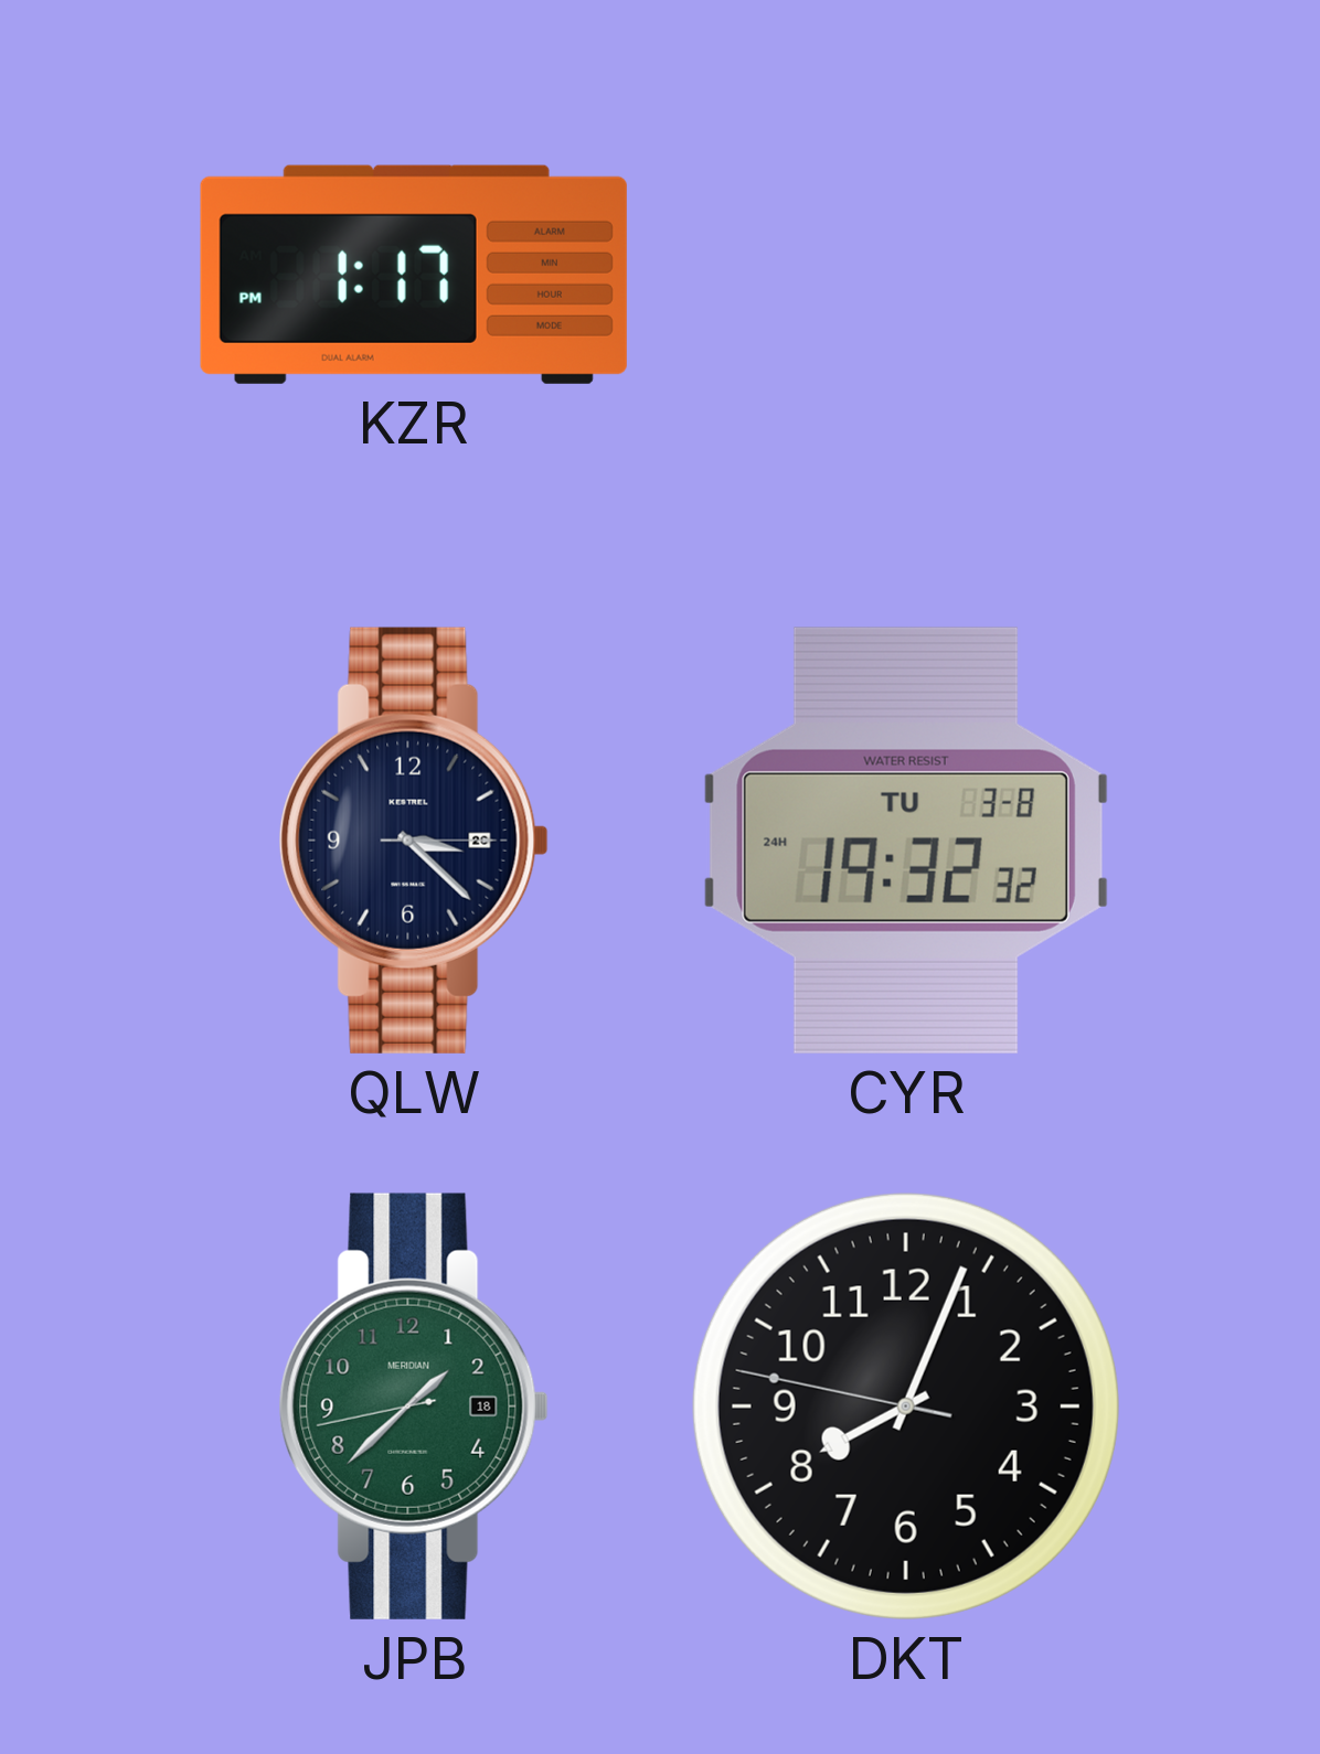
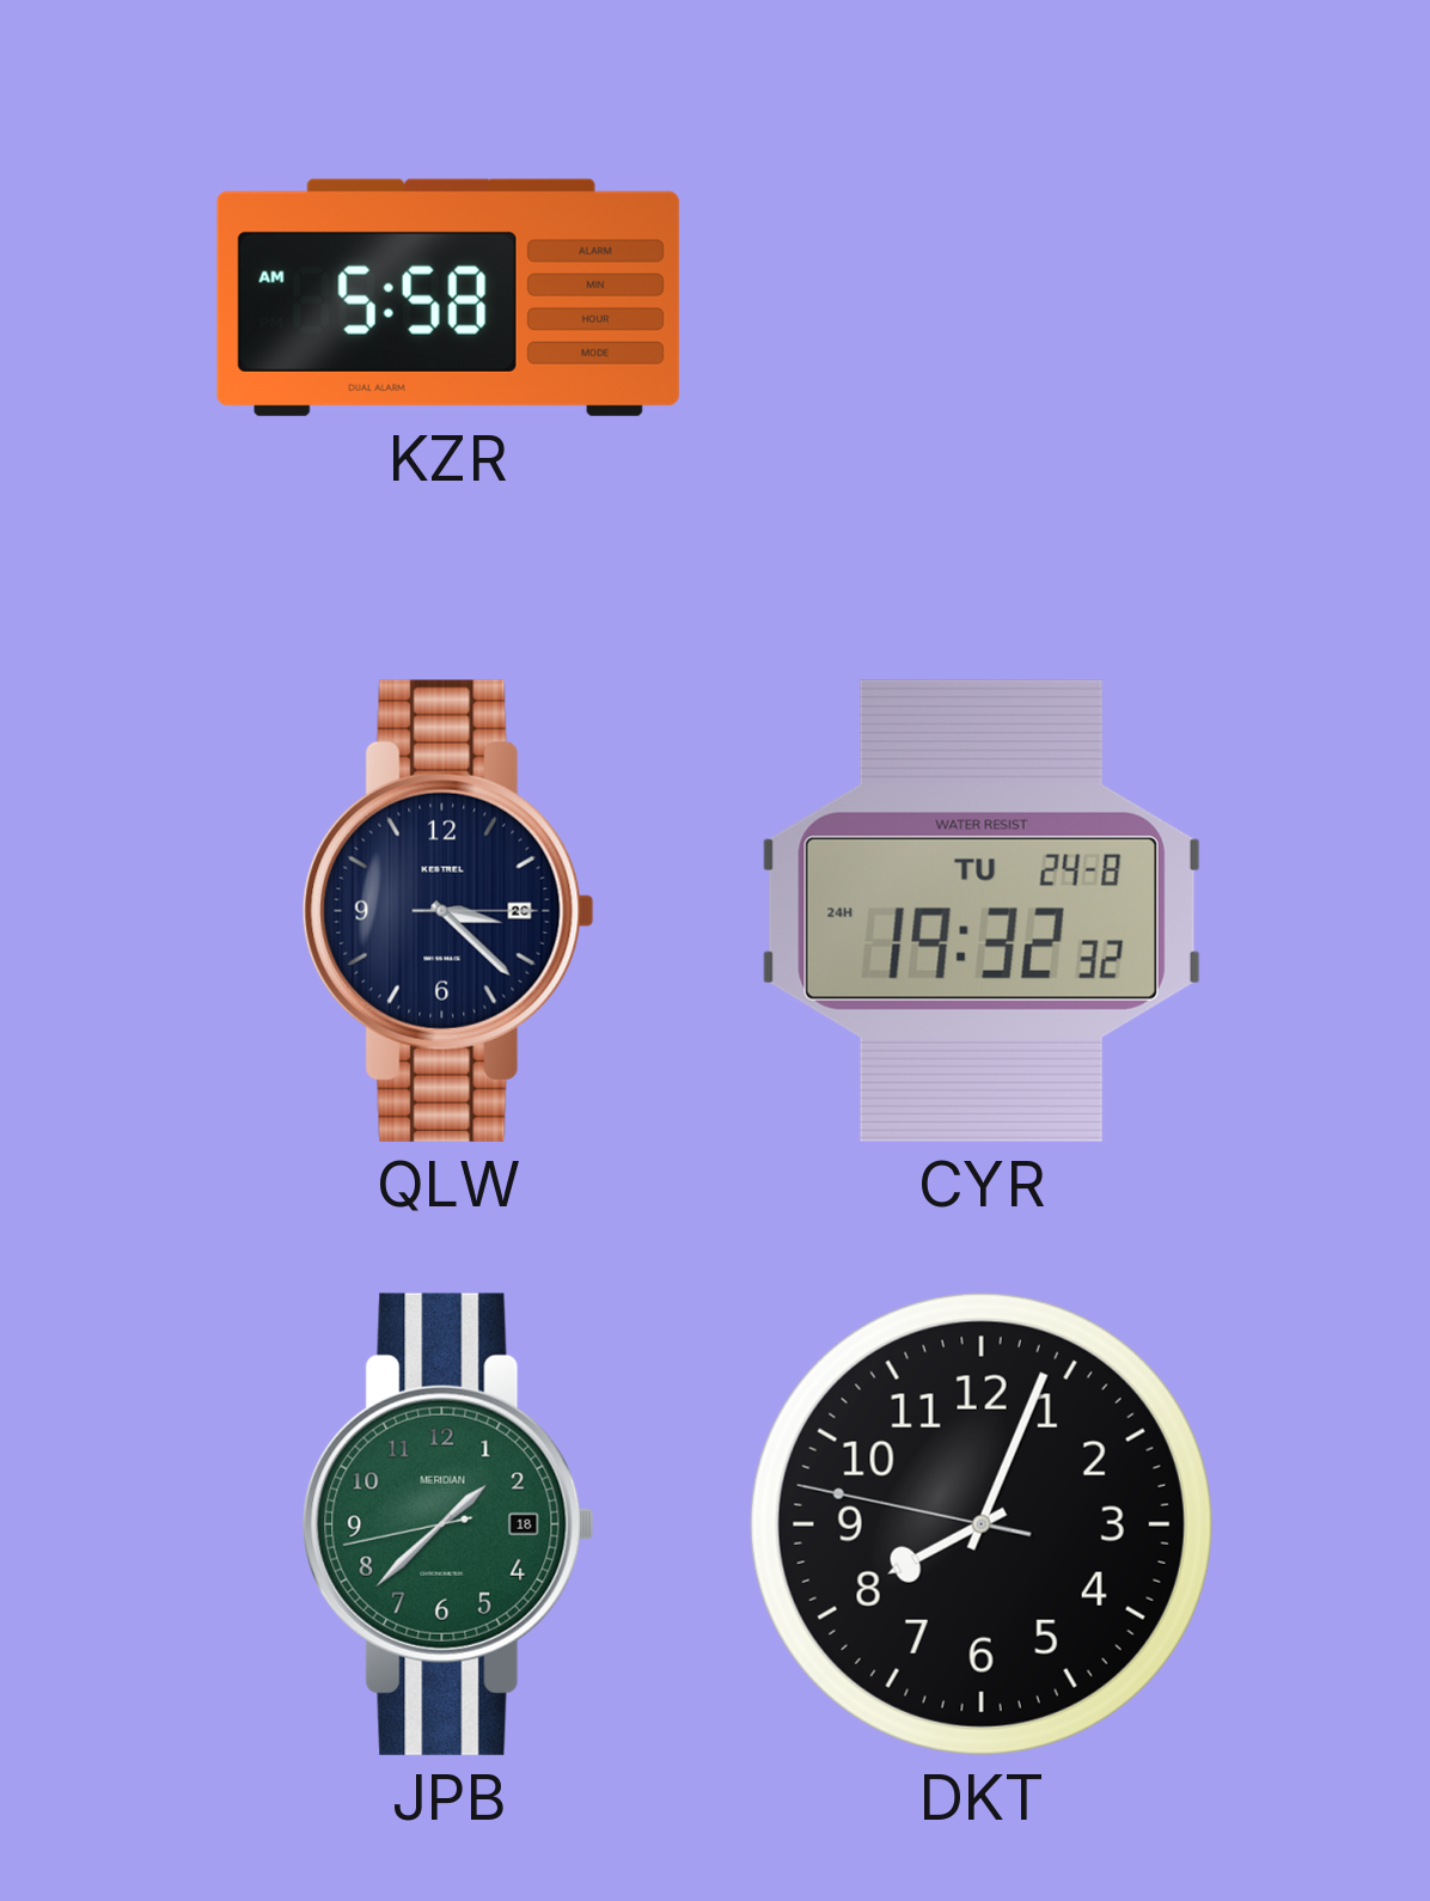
KZR: 1:17 -> 5:58
CYR date: TU 3-8 -> TU 24-8
